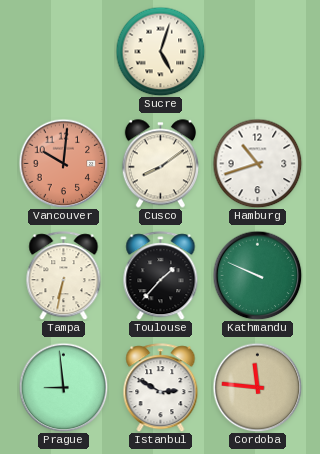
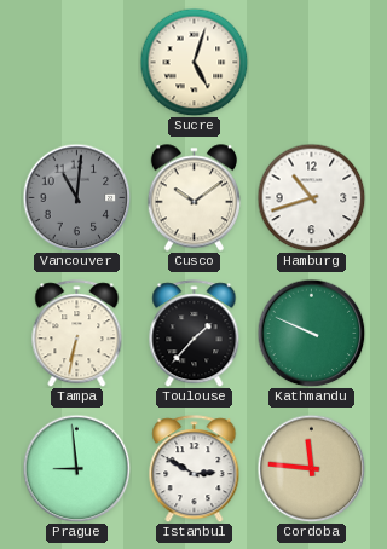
Vancouver: 10:01 -> 11:01
Vancouver dial: salmon -> grey
Cusco: 8:09 -> 10:09
